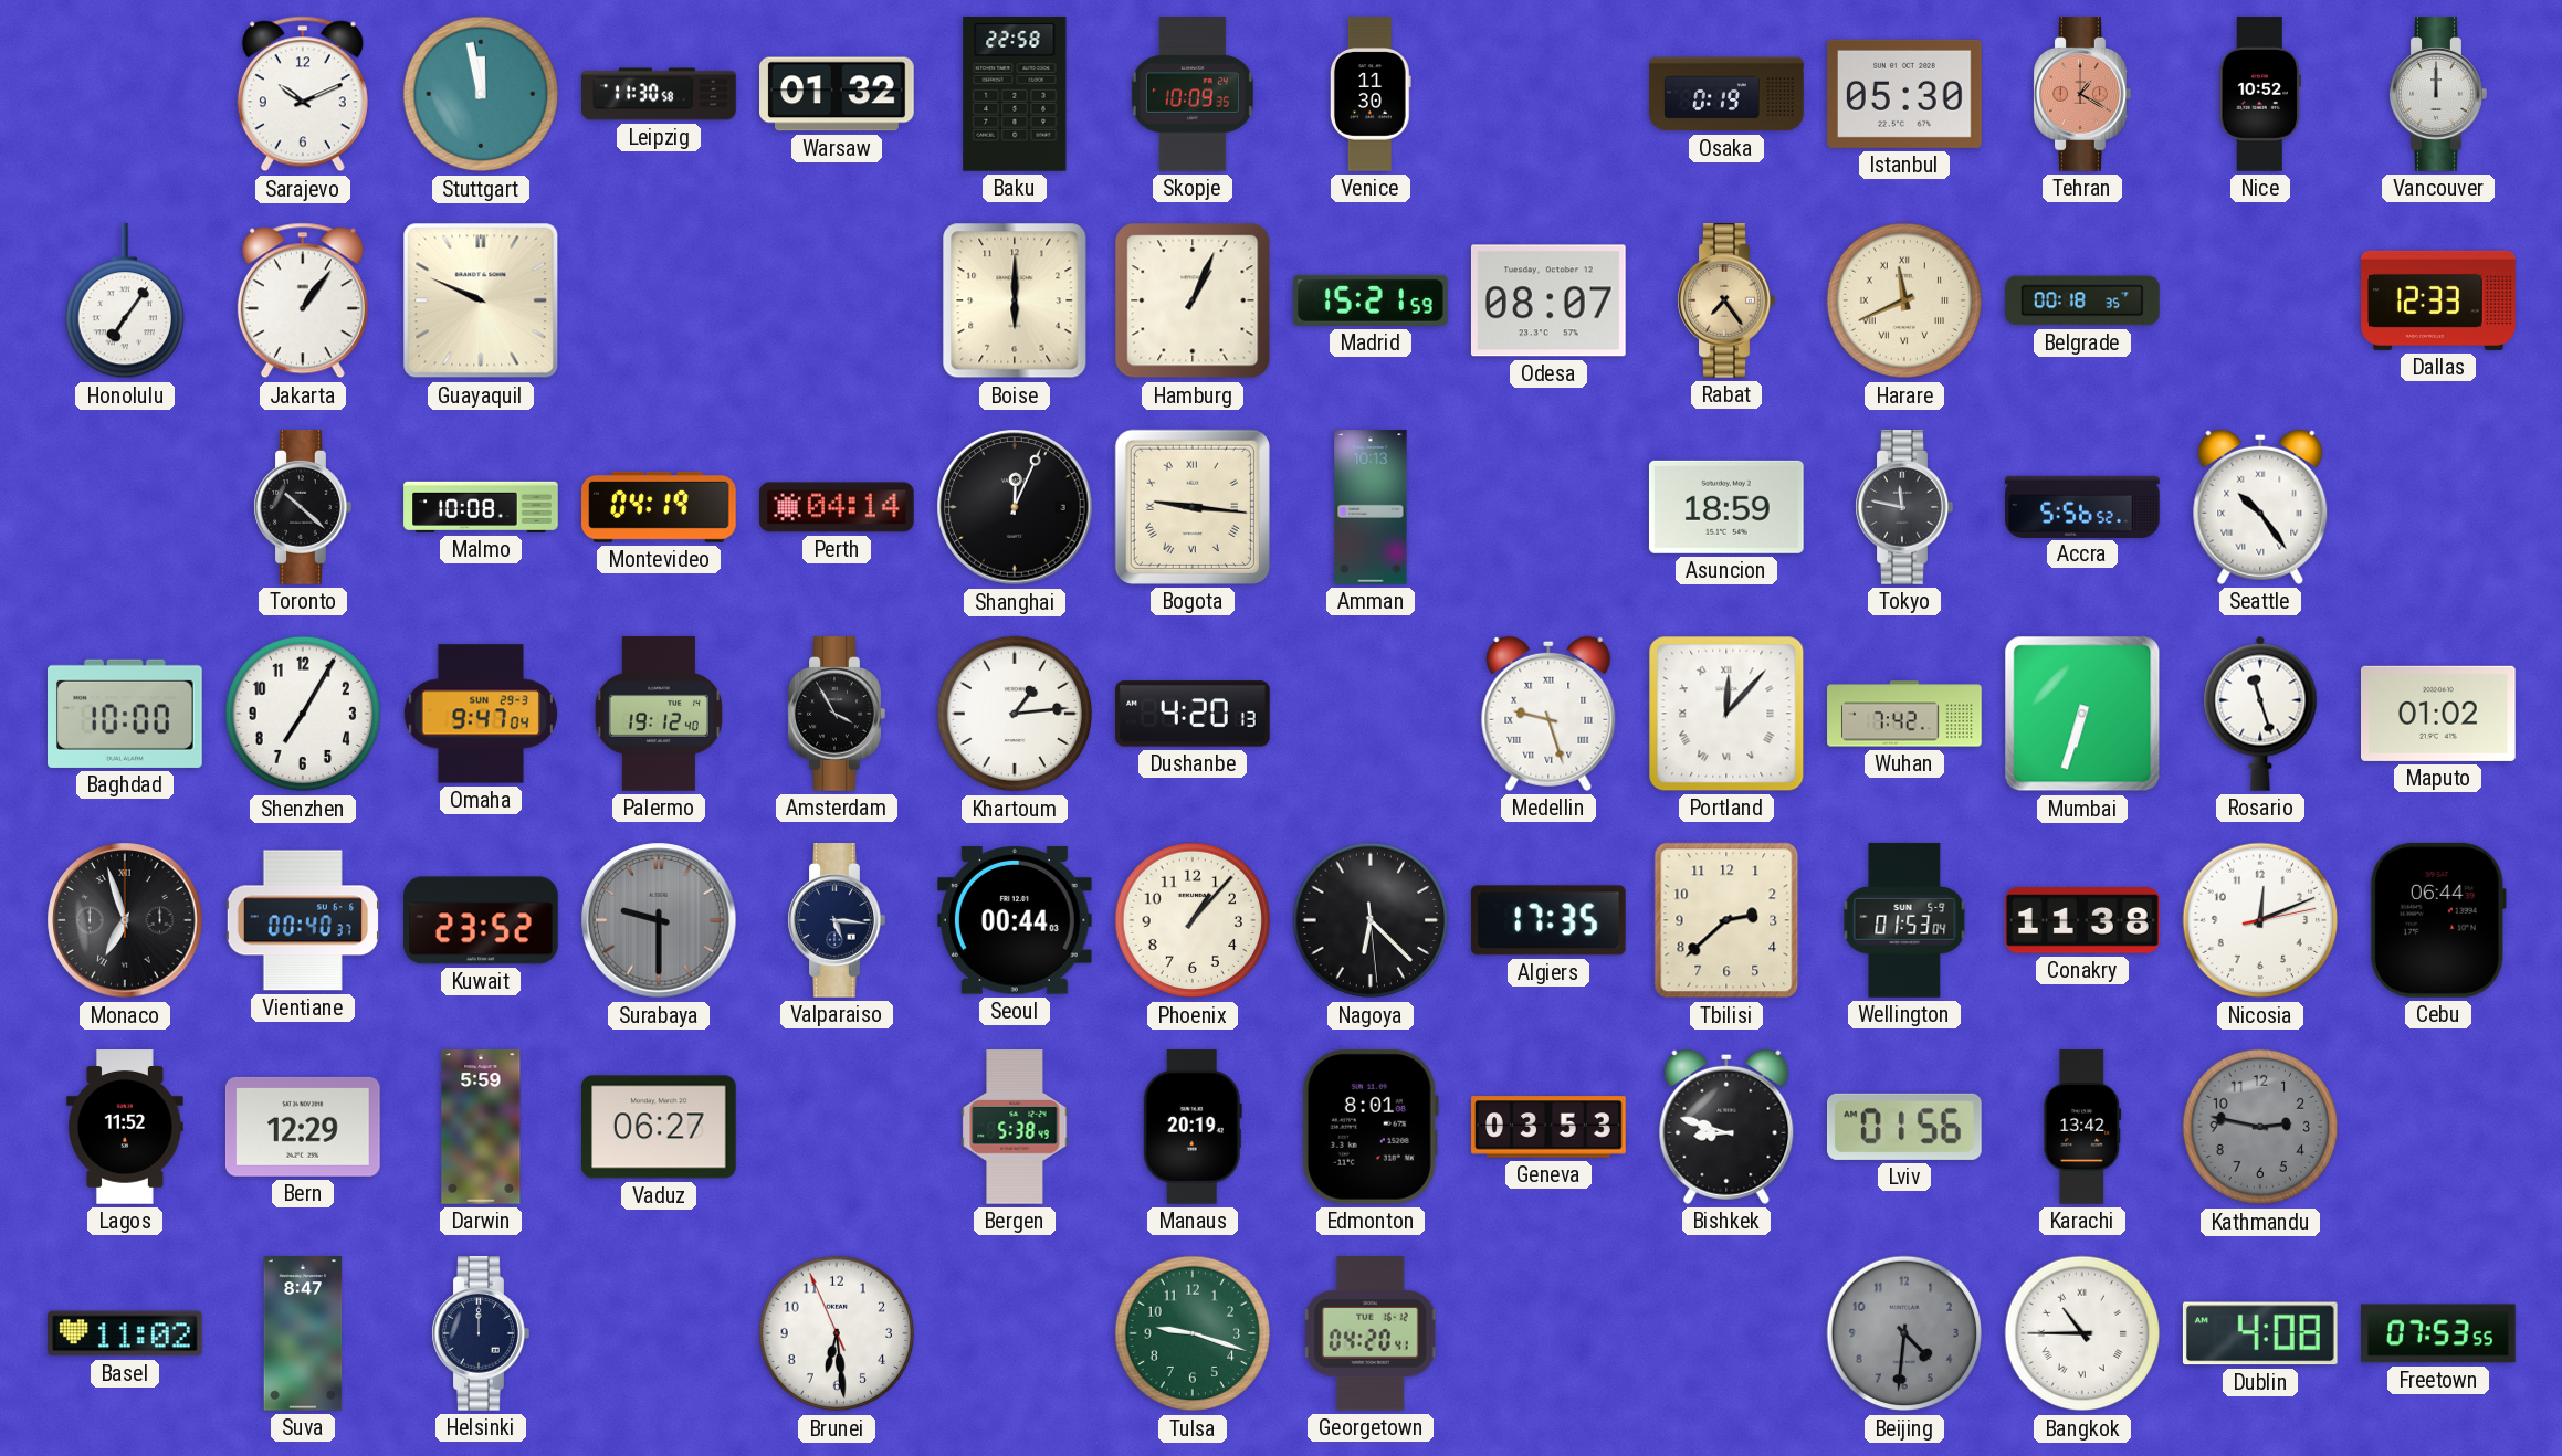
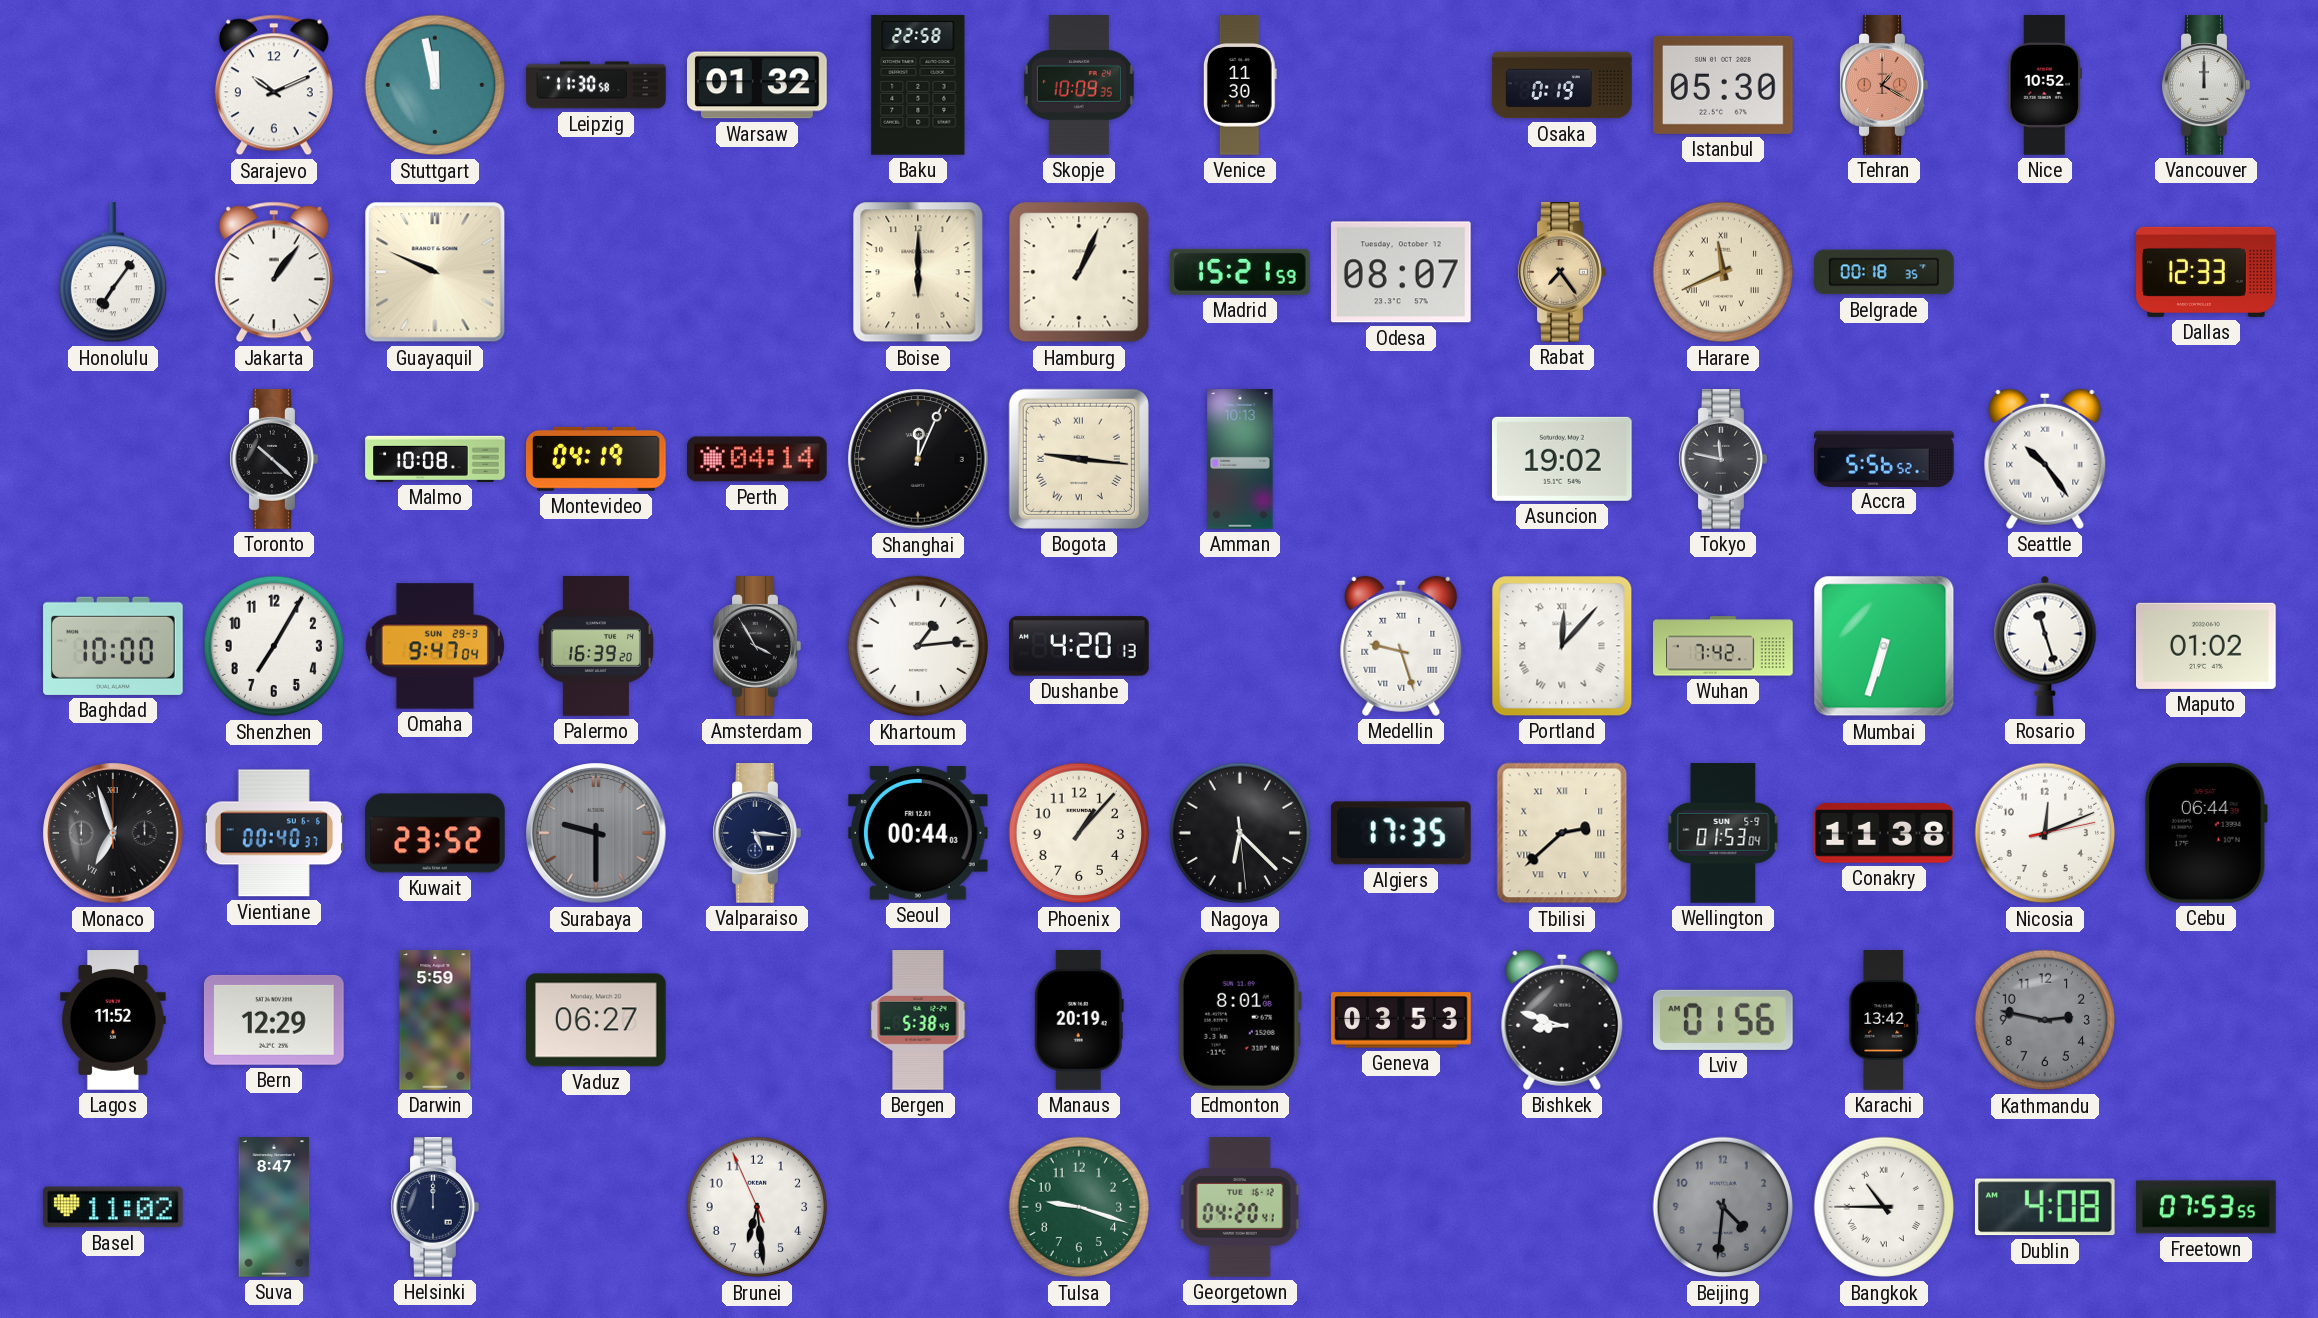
Asuncion: 18:59 -> 19:02
Palermo: 19:12 -> 16:39
Tbilisi numerals: Arabic -> Roman
